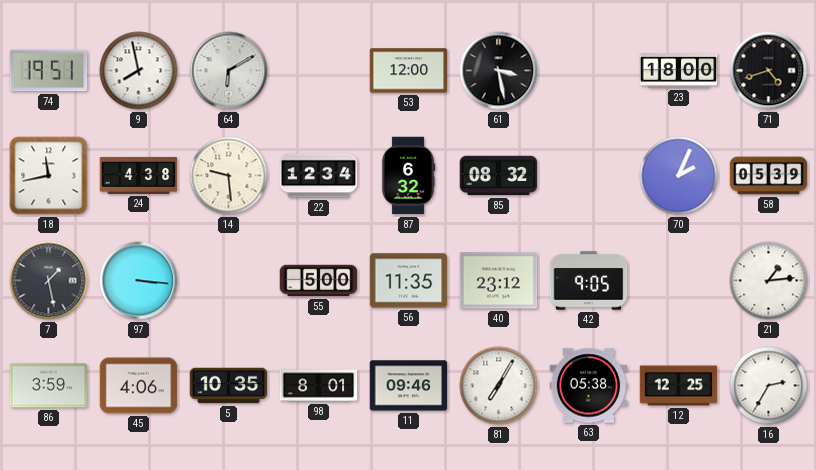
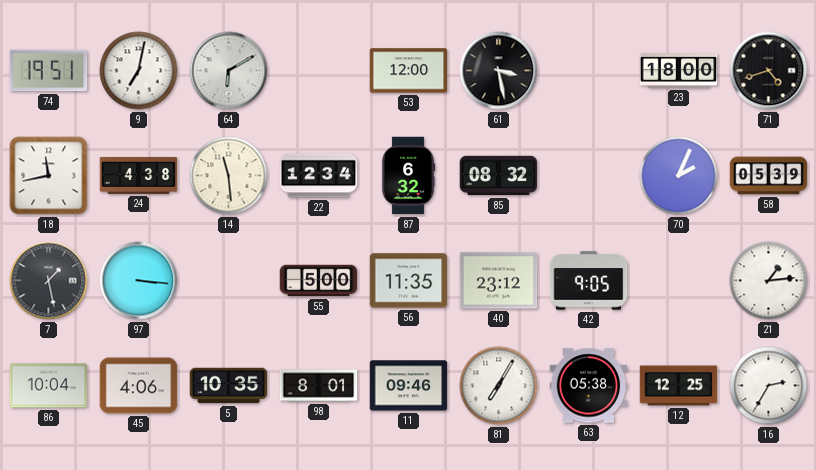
9: 7:58 -> 7:02
14: 9:29 -> 11:29
86: 3:59 -> 10:04
